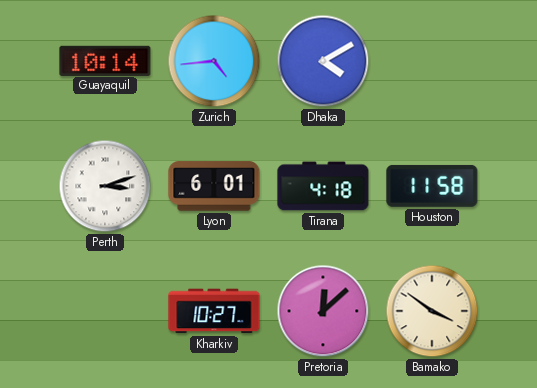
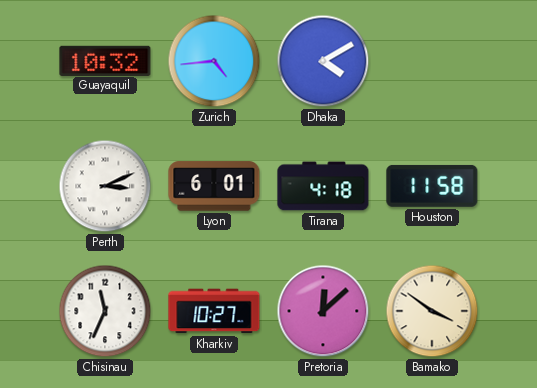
Guayaquil: 10:14 -> 10:32
Perth: 3:12 -> 3:11
Chisinau: none -> 11:34
